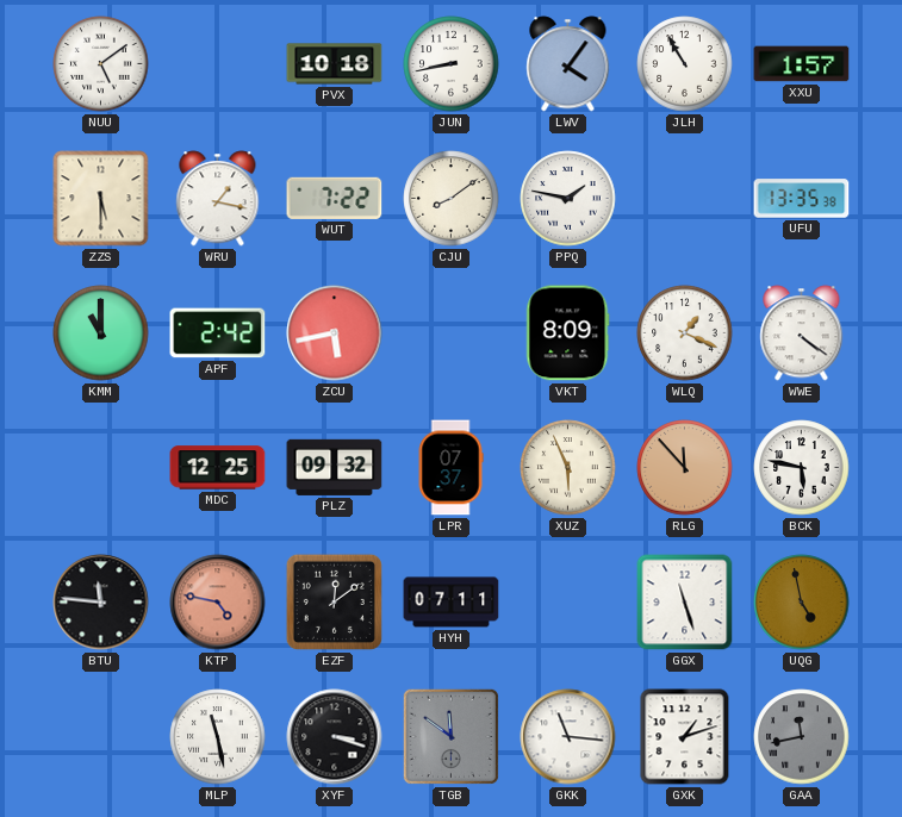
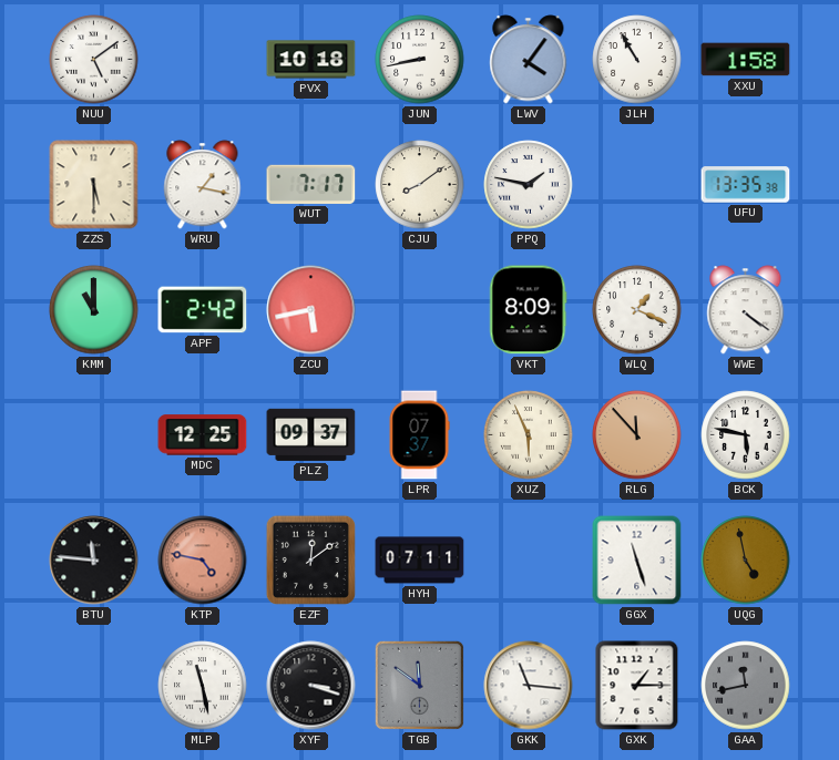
XXU: 1:57 -> 1:58
WUT: 7:22 -> 7:17
PLZ: 09:32 -> 09:37
GXK: 1:12 -> 1:15
